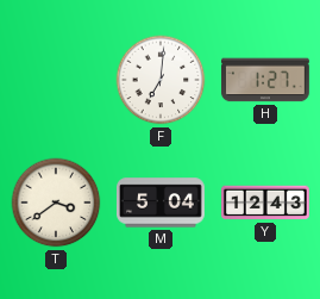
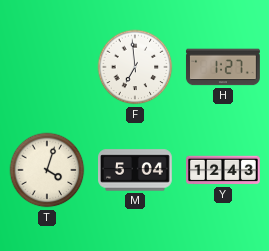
F: 7:01 -> 6:59
T: 3:39 -> 4:03
